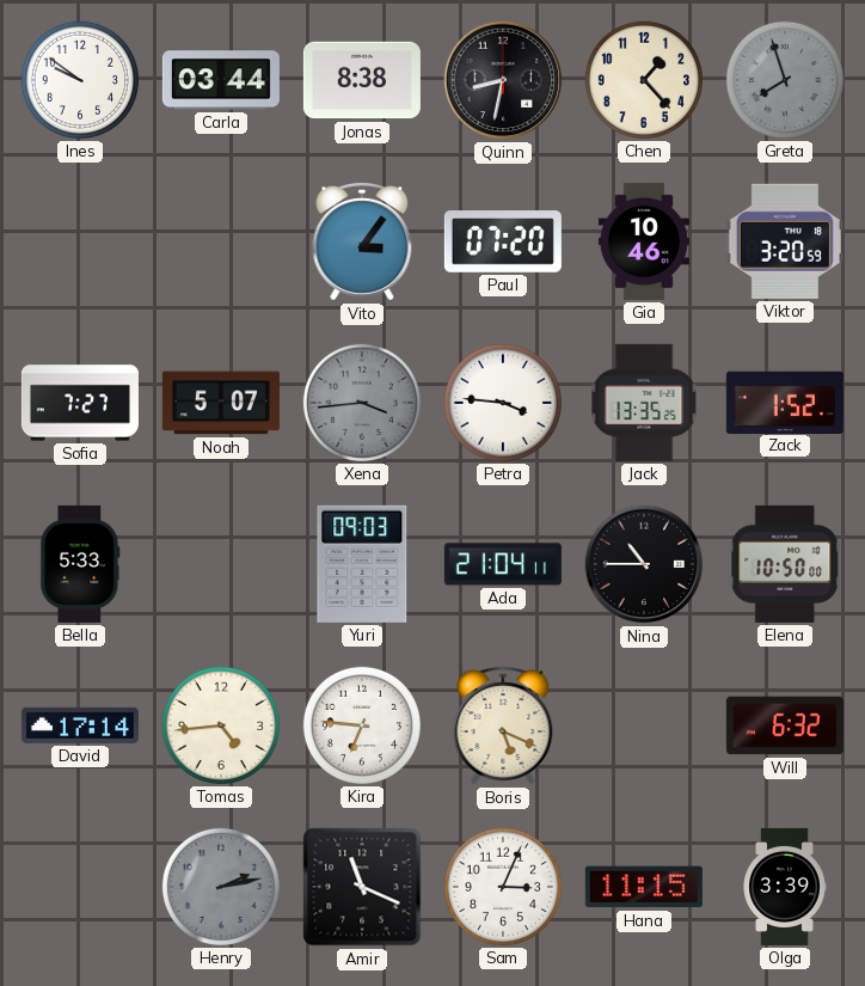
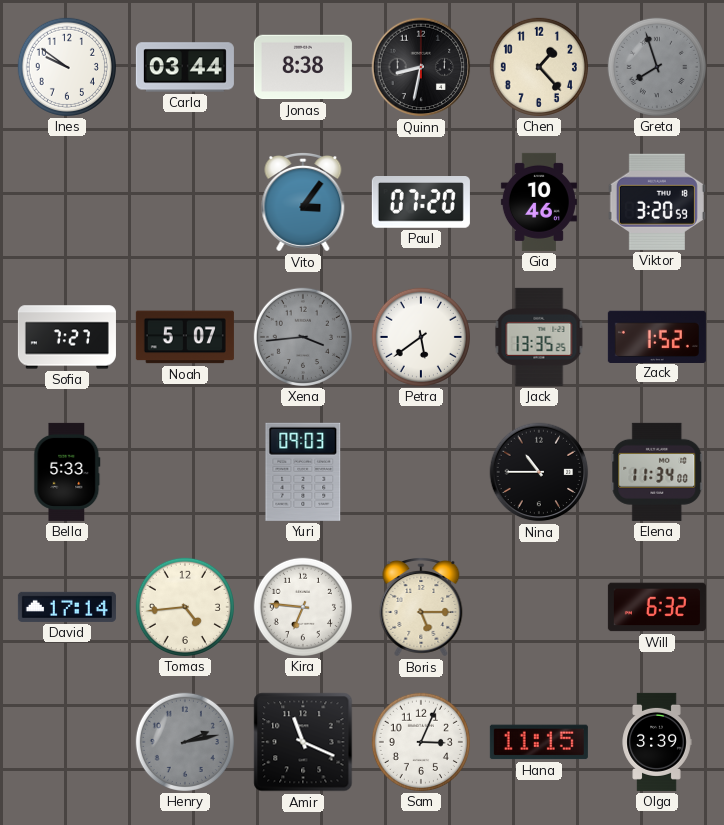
Petra: 3:46 -> 5:39
Ada: 21:04 -> none
Elena: 10:50 -> 11:34
Boris: 5:19 -> 5:15
